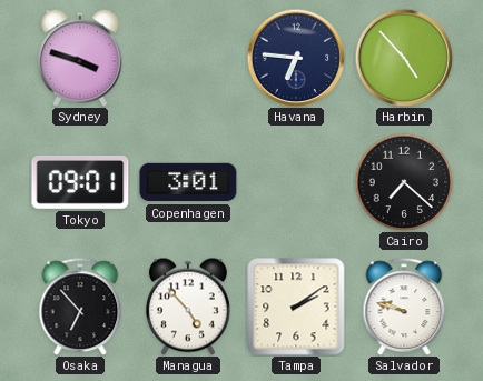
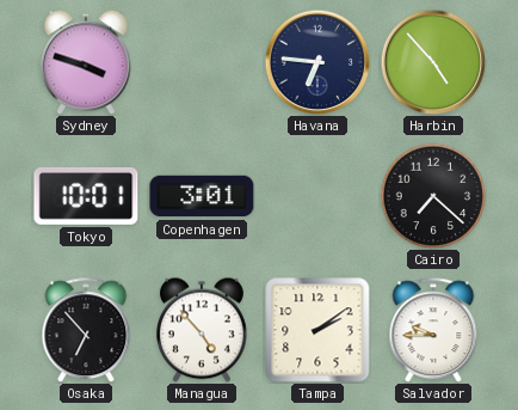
Tokyo: 09:01 -> 10:01
Salvador: 9:48 -> 9:45
